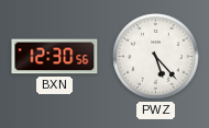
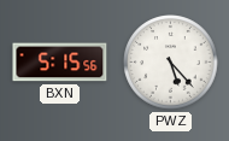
BXN: 12:30 -> 5:15
